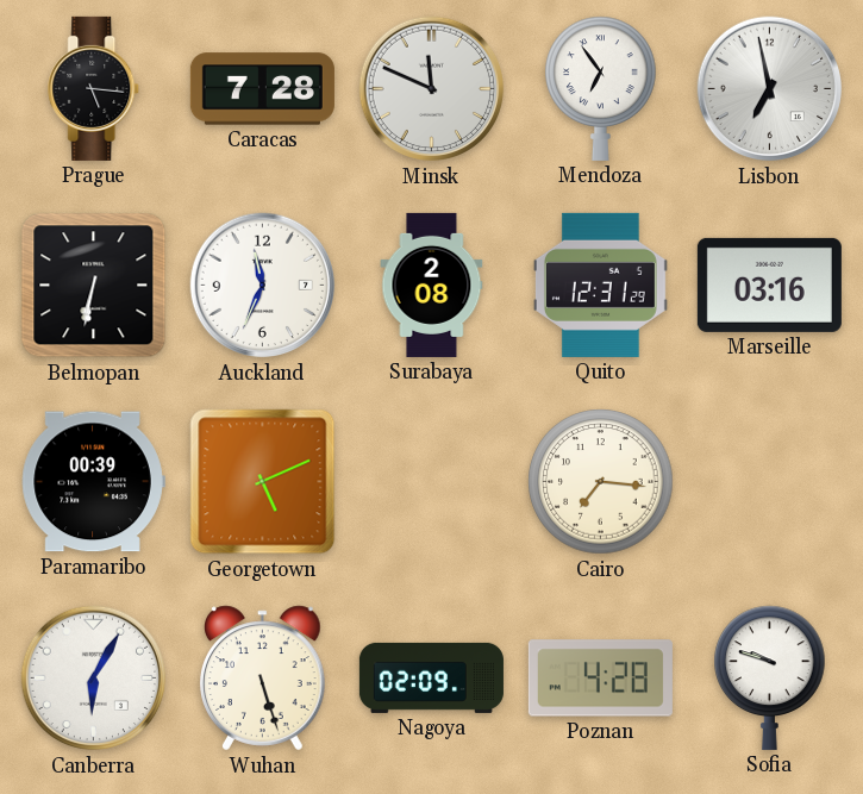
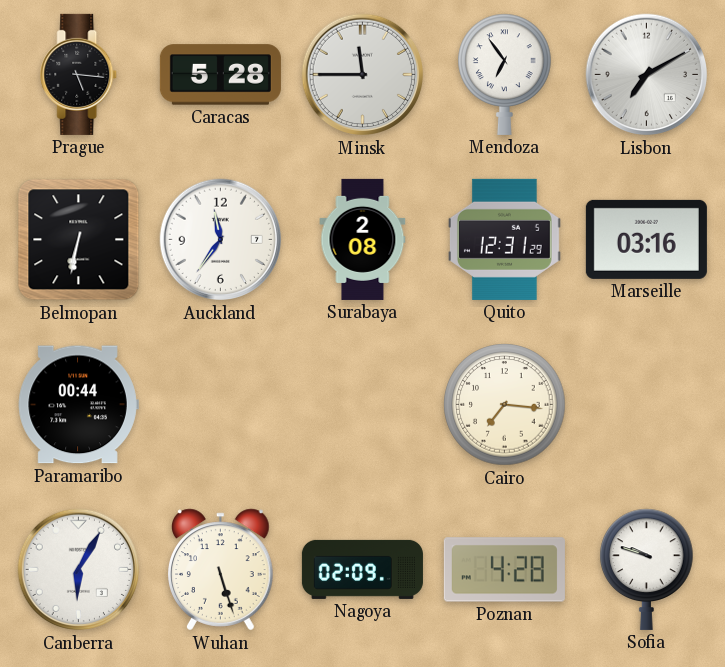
Caracas: 7:28 -> 5:28
Minsk: 11:49 -> 11:45
Lisbon: 6:58 -> 7:10
Auckland: 11:34 -> 11:36
Paramaribo: 00:39 -> 00:44
Georgetown: 5:11 -> none
